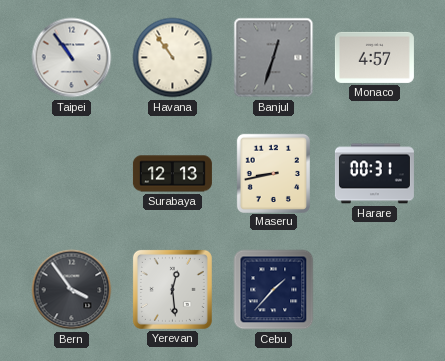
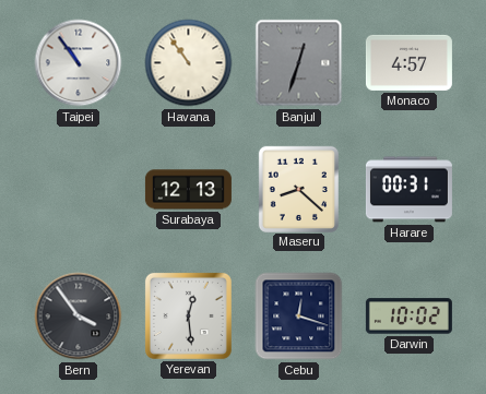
Maseru: 8:43 -> 8:22
Cebu: 1:37 -> 12:18
Darwin: none -> 10:02
